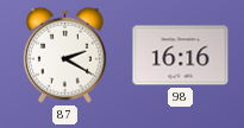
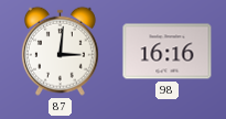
87: 2:20 -> 3:01
